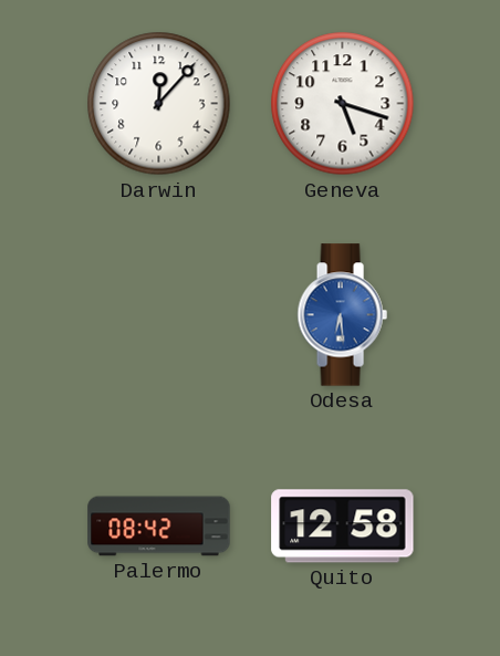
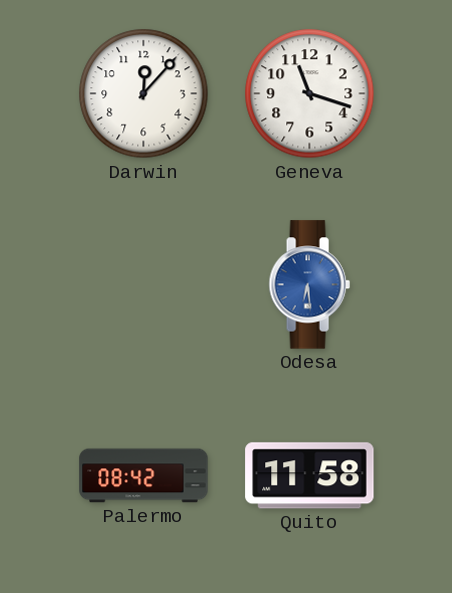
Geneva: 5:18 -> 11:18
Quito: 12:58 -> 11:58
